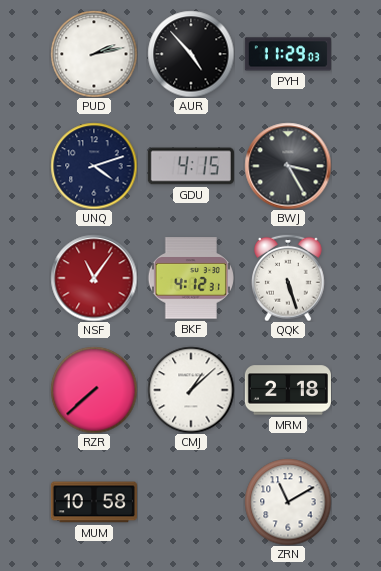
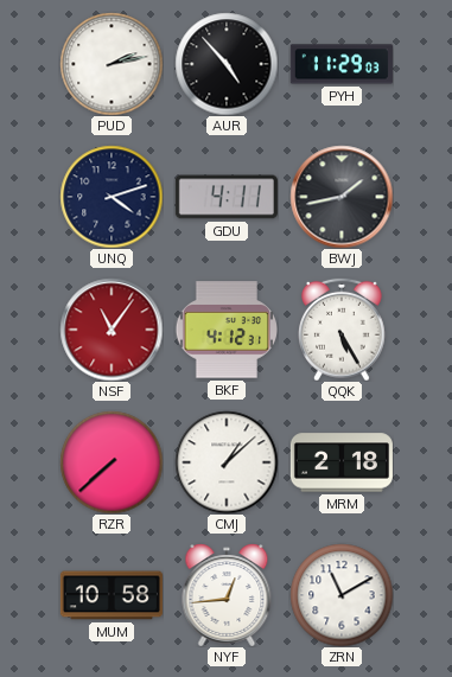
GDU: 4:15 -> 4:11
BWJ: 3:25 -> 1:43
QQK: 5:27 -> 5:25
NYF: none -> 12:44
